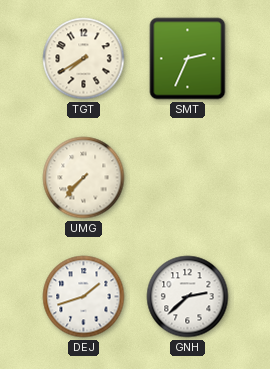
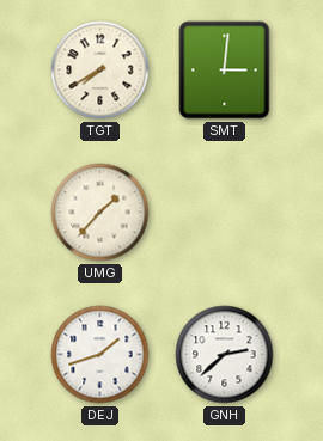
SMT: 2:34 -> 3:01
UMG: 7:37 -> 1:37
